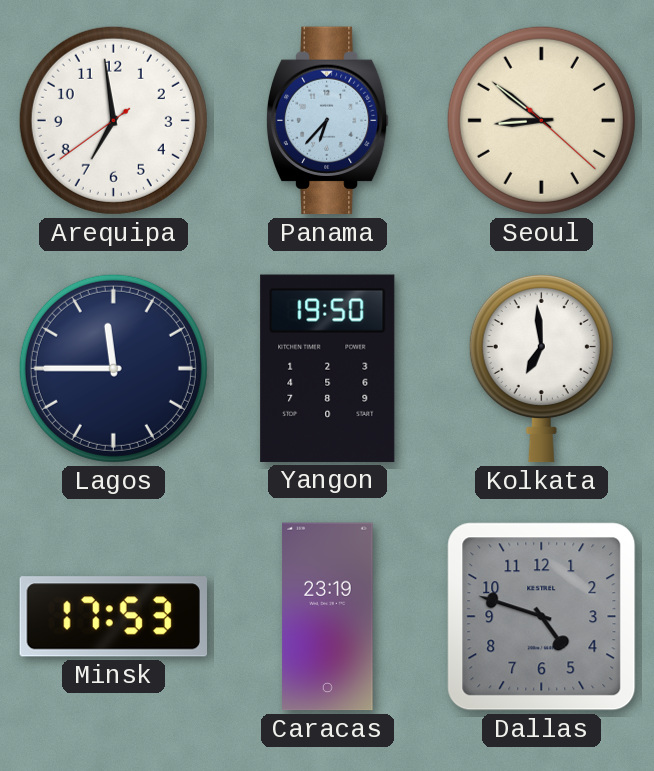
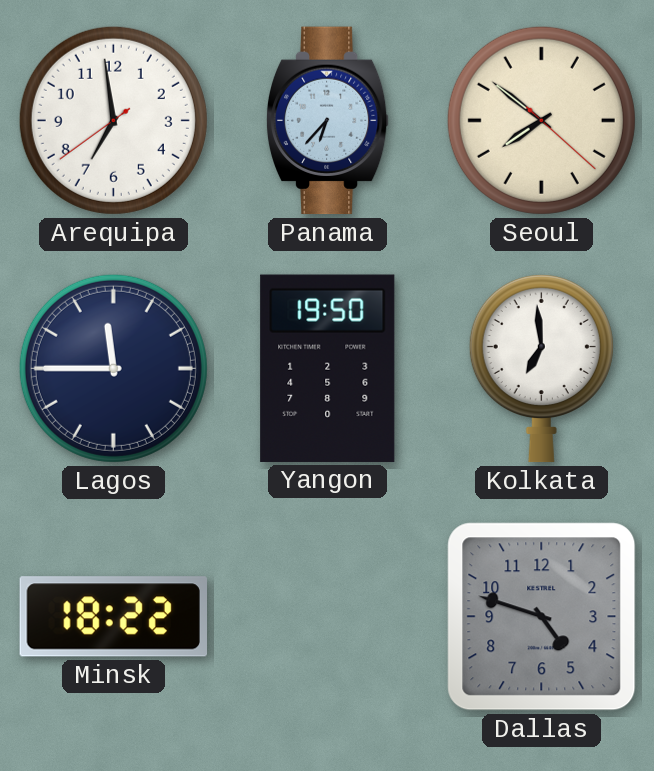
Seoul: 8:51 -> 7:51
Minsk: 17:53 -> 18:22
Caracas: 23:19 -> none
